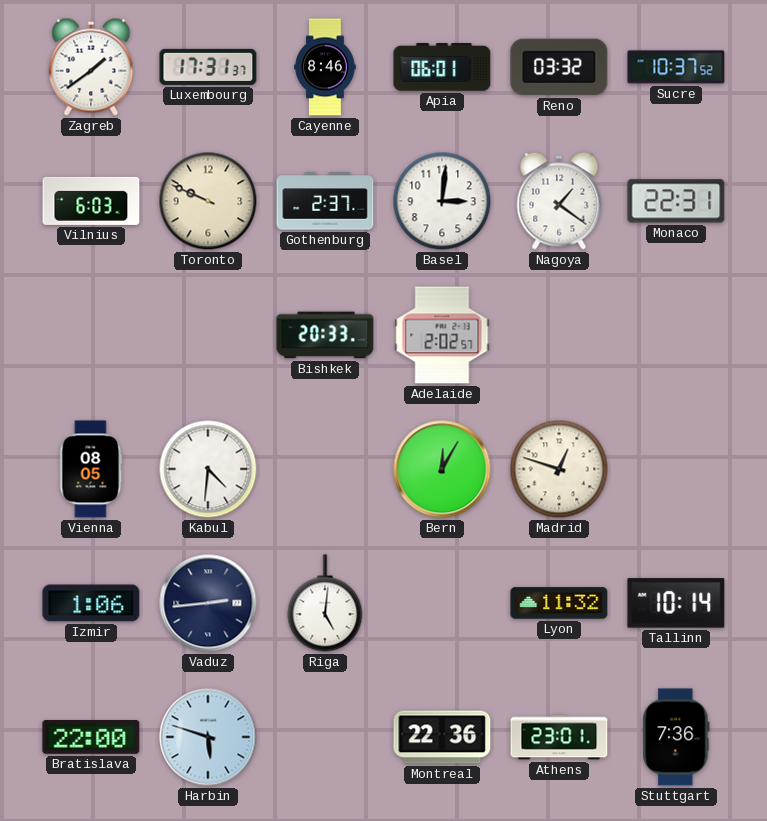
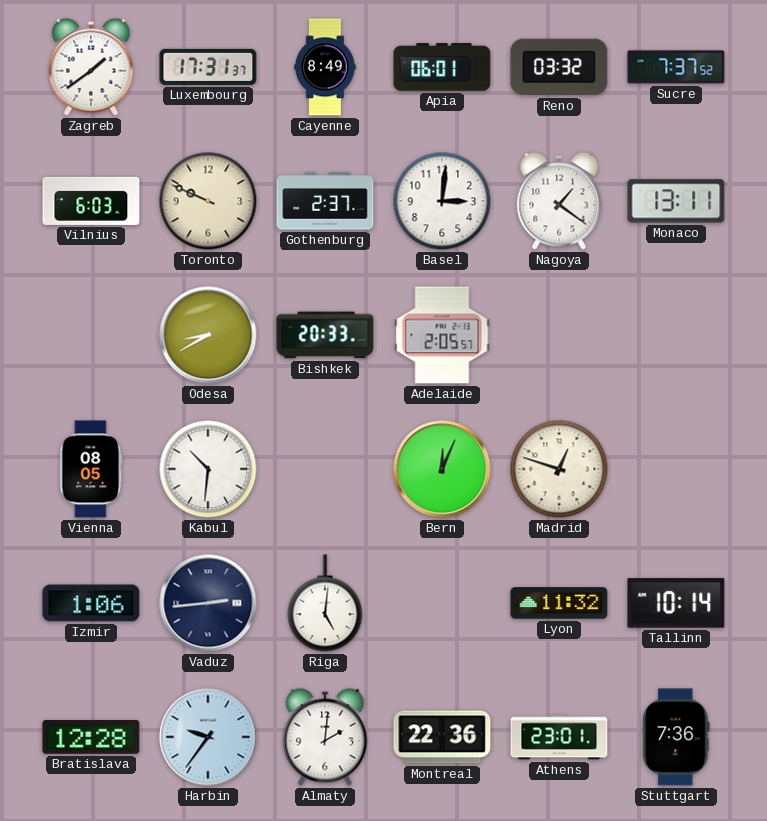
Cayenne: 8:46 -> 8:49
Sucre: 10:37 -> 7:37
Monaco: 22:31 -> 13:11
Odesa: none -> 8:40
Adelaide: 2:02 -> 2:05
Kabul: 4:31 -> 10:31
Bern: 12:05 -> 12:04
Bratislava: 22:00 -> 12:28
Harbin: 5:48 -> 9:36
Almaty: none -> 2:01
